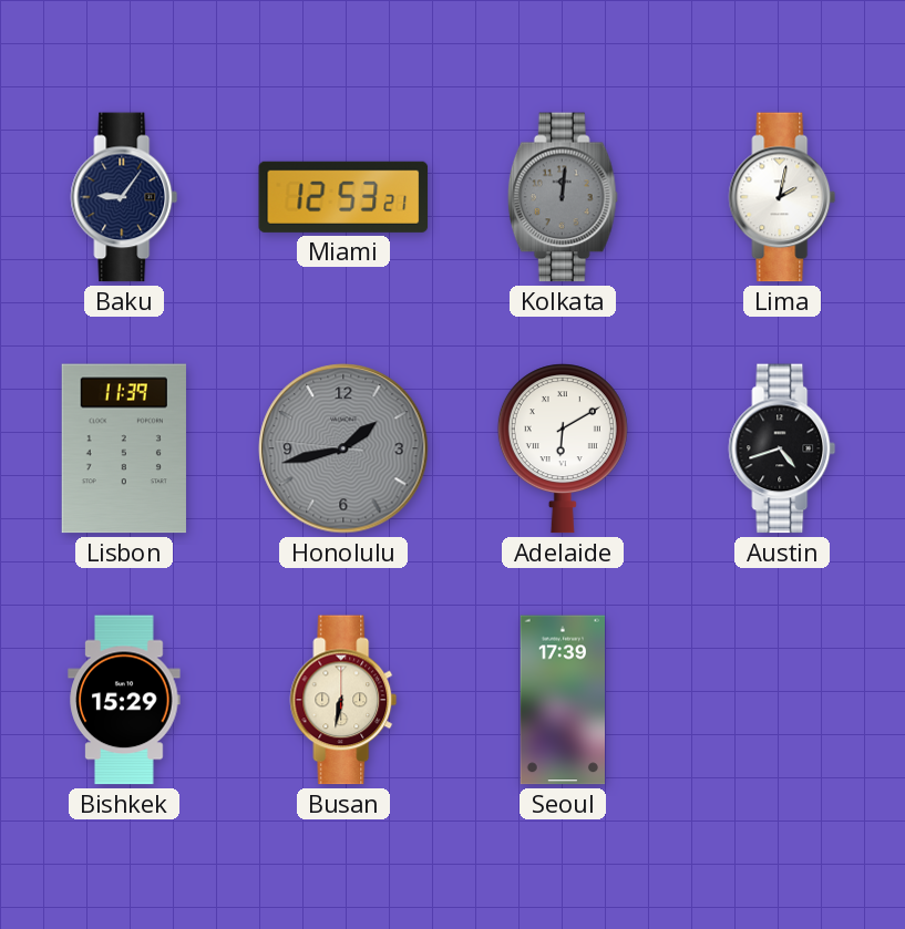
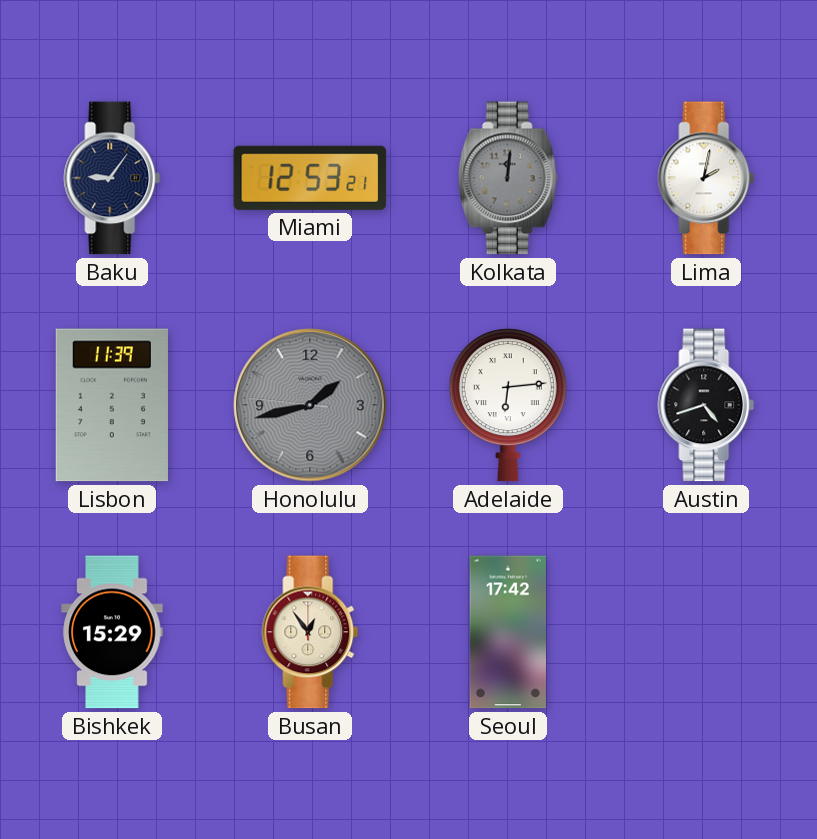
Adelaide: 6:10 -> 6:14
Busan: 6:32 -> 12:54
Seoul: 17:39 -> 17:42
